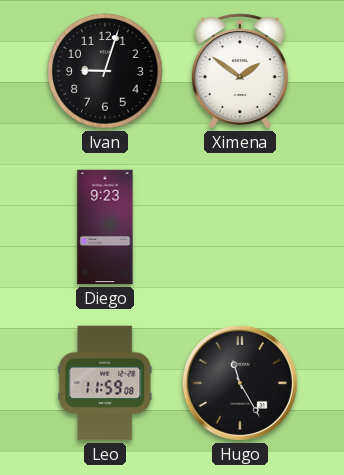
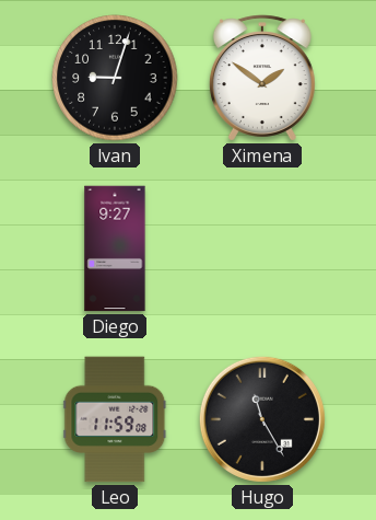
Diego: 9:23 -> 9:27
